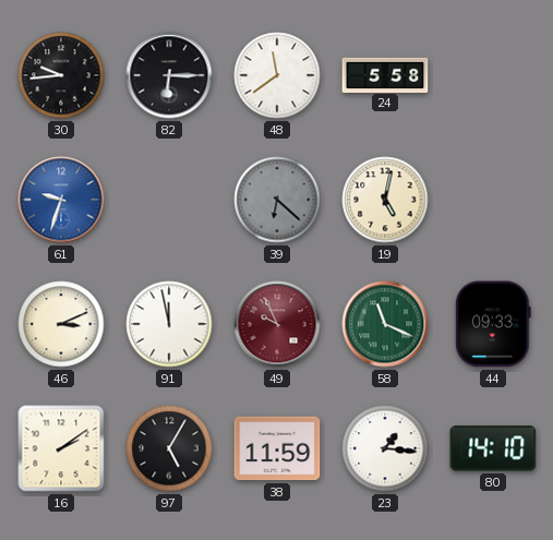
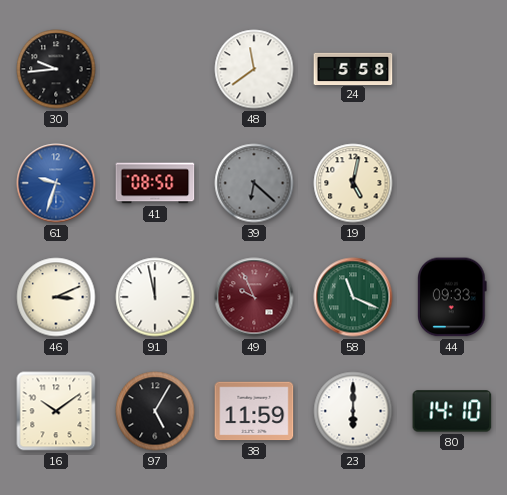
82: 6:15 -> none
41: none -> 08:50
16: 2:09 -> 10:09
23: 1:16 -> 6:00
